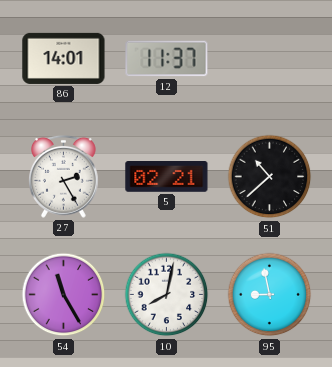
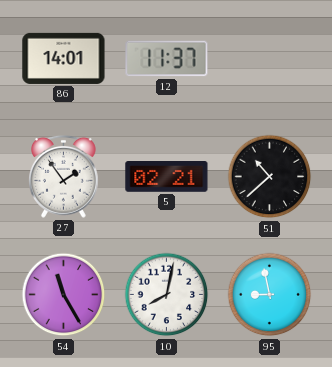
27: 2:25 -> 1:54
